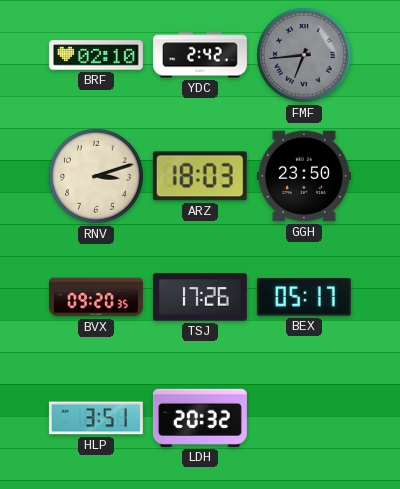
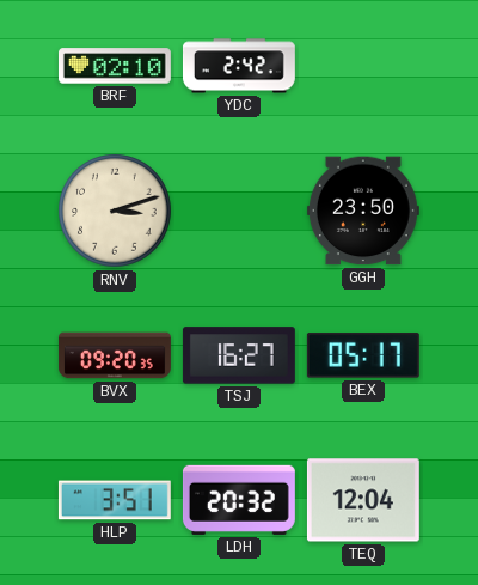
FMF: 6:44 -> none
ARZ: 18:03 -> none
TSJ: 17:26 -> 16:27
TEQ: none -> 12:04
